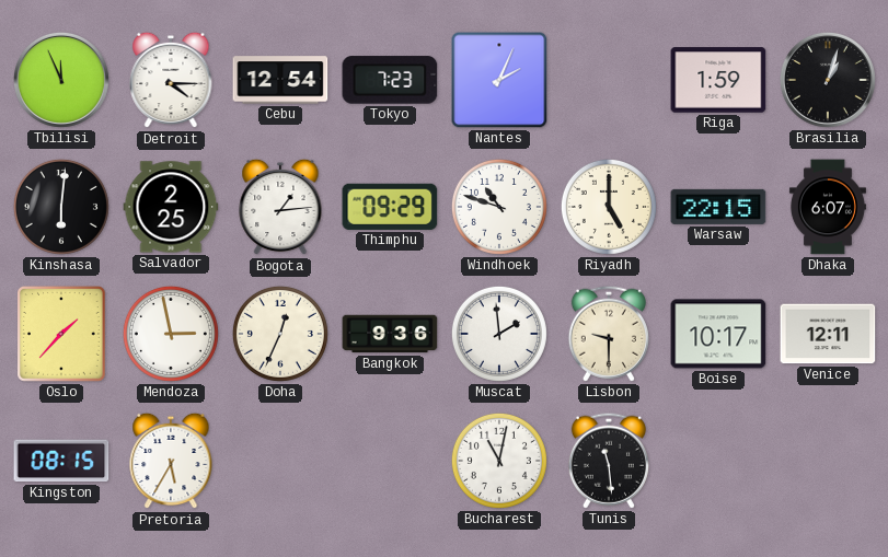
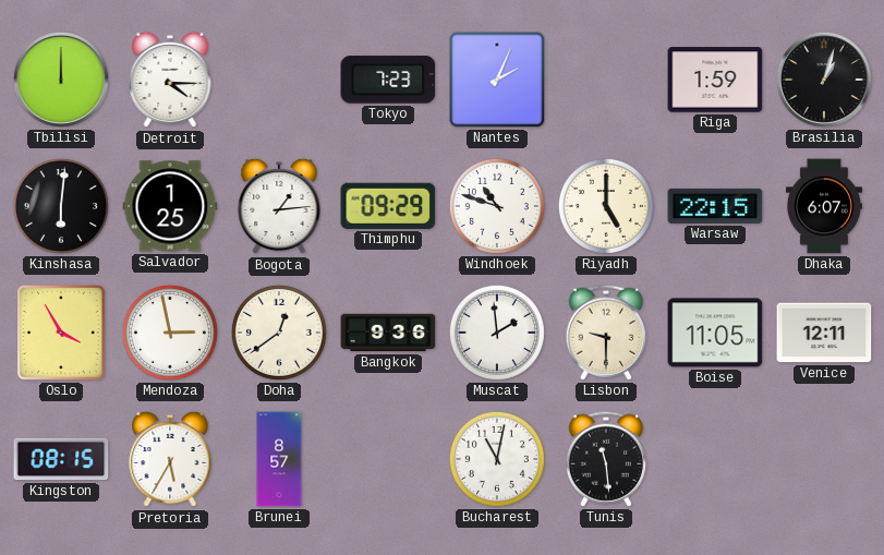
Tbilisi: 11:56 -> 12:00
Cebu: 12:54 -> none
Salvador: 2:25 -> 1:25
Oslo: 1:37 -> 3:55
Doha: 12:34 -> 12:39
Boise: 10:17 -> 11:05
Brunei: none -> 8:57
